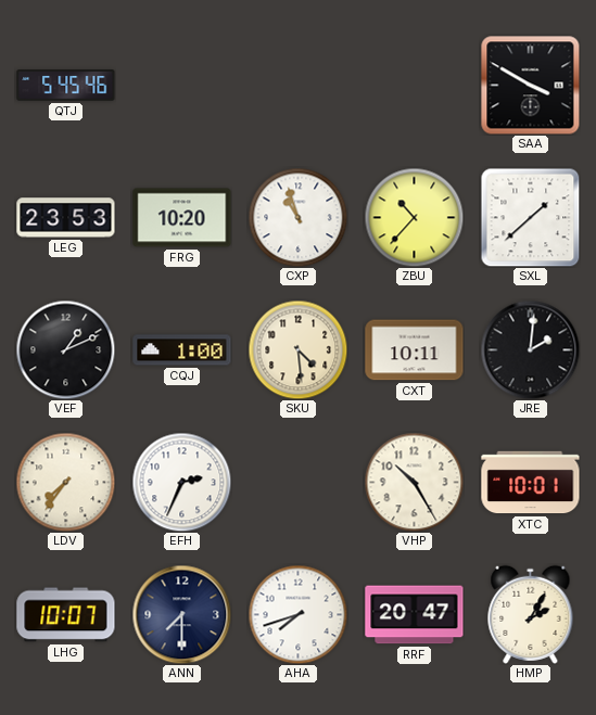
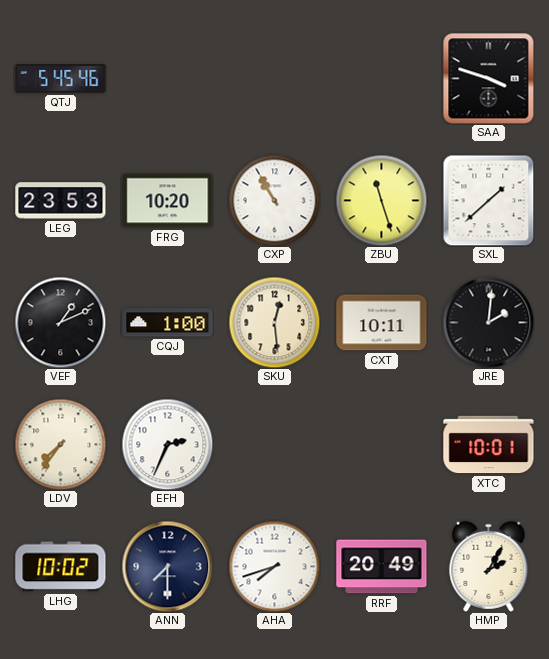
SAA: 3:50 -> 3:48
CXP: 10:57 -> 10:55
ZBU: 10:37 -> 11:27
SKU: 4:29 -> 12:29
VHP: 10:25 -> none
LHG: 10:07 -> 10:02
RRF: 20:47 -> 20:49
